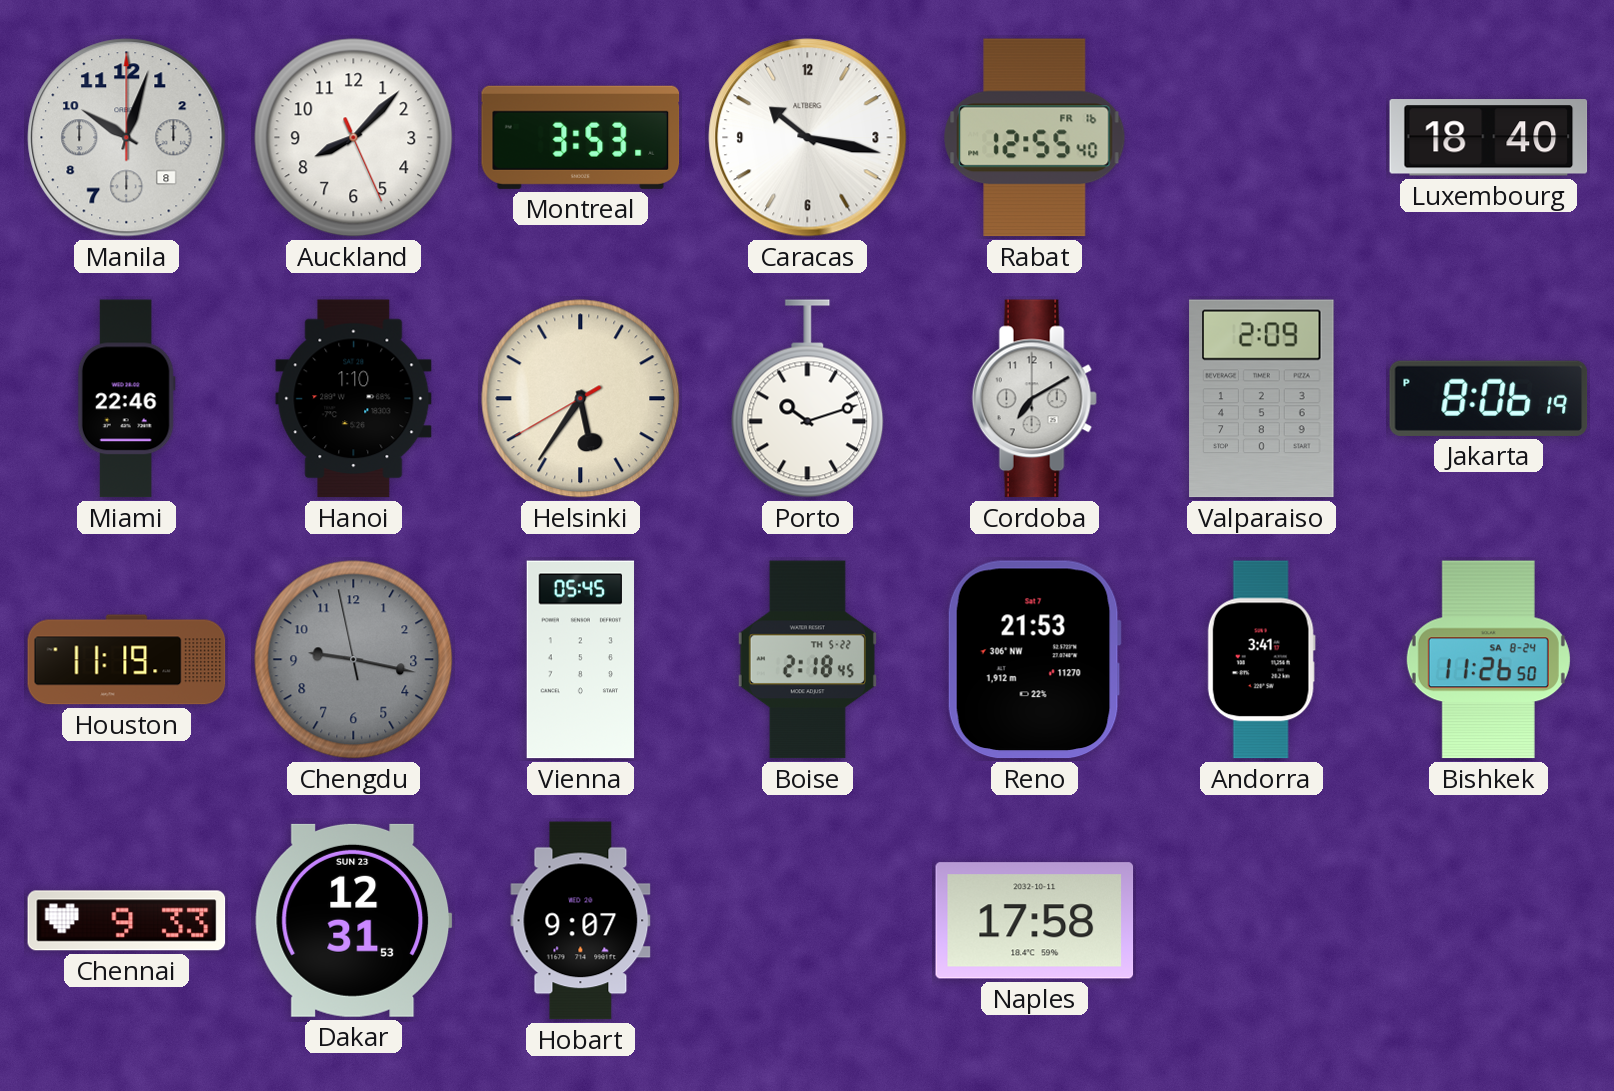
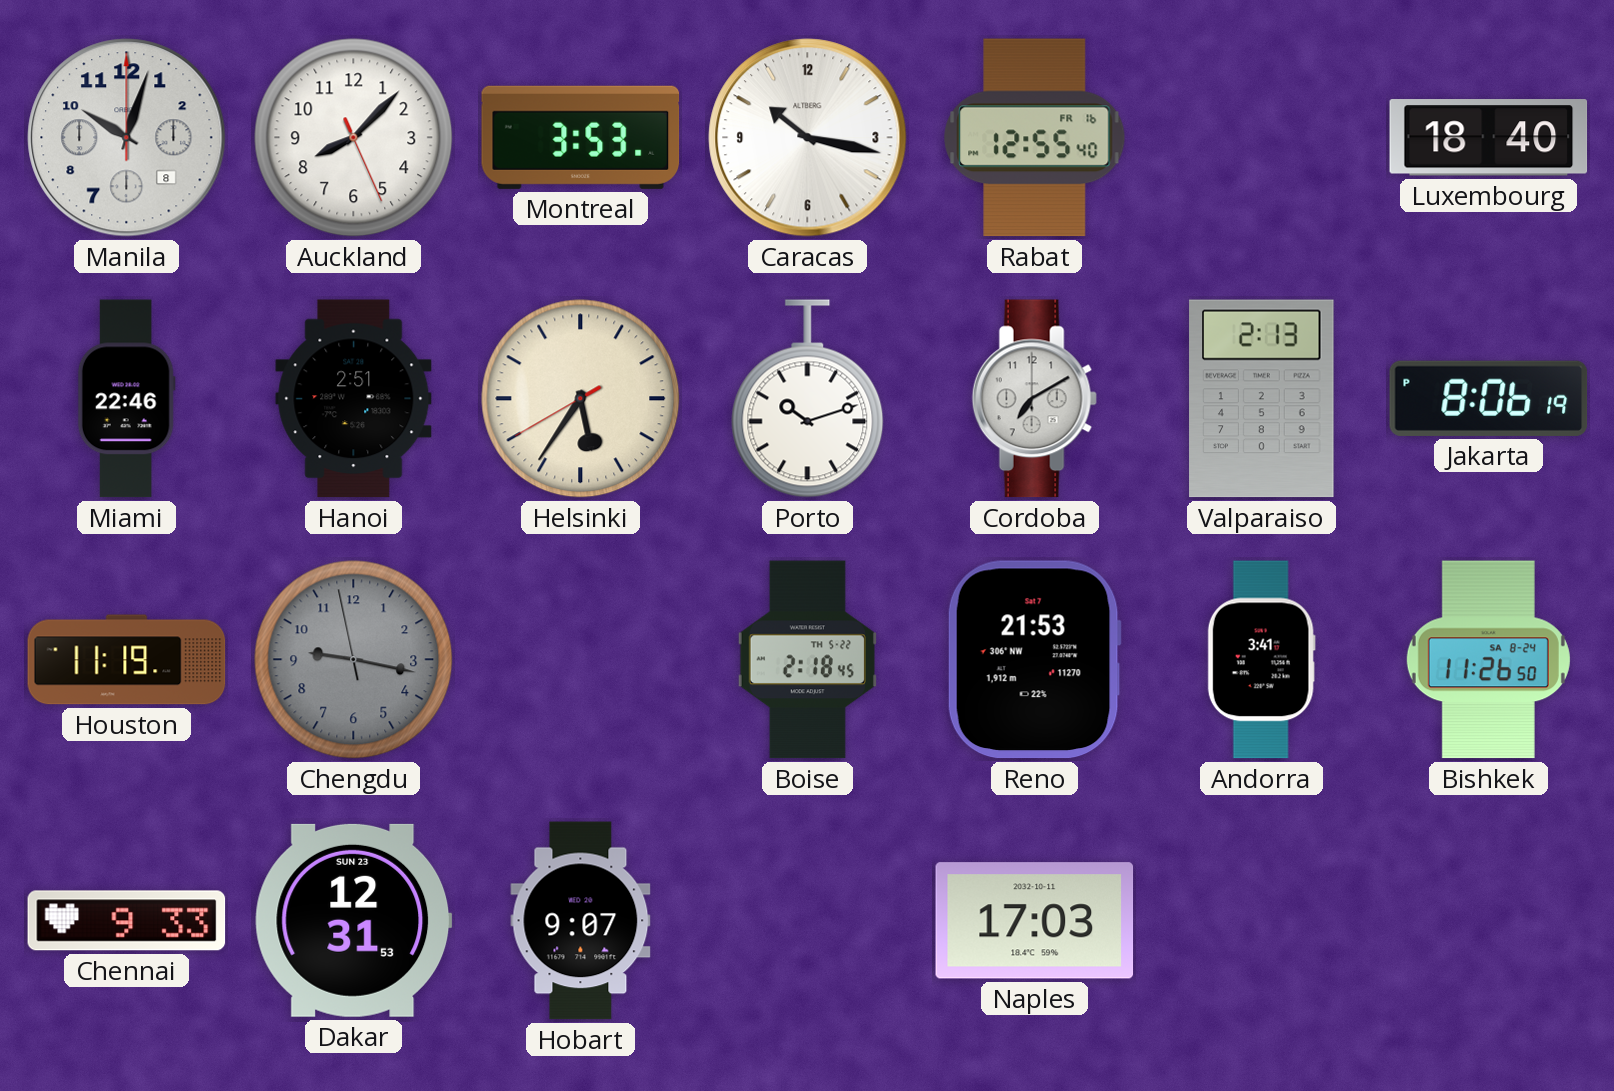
Hanoi: 1:10 -> 2:51
Valparaiso: 2:09 -> 2:13
Vienna: 05:45 -> none
Naples: 17:58 -> 17:03
